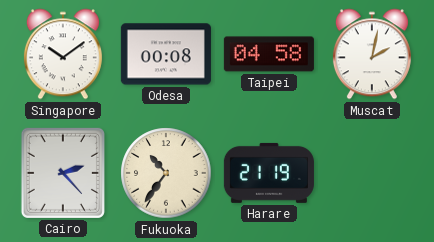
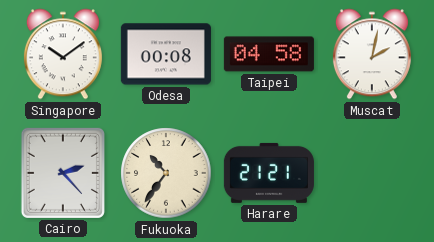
Harare: 21:19 -> 21:21
